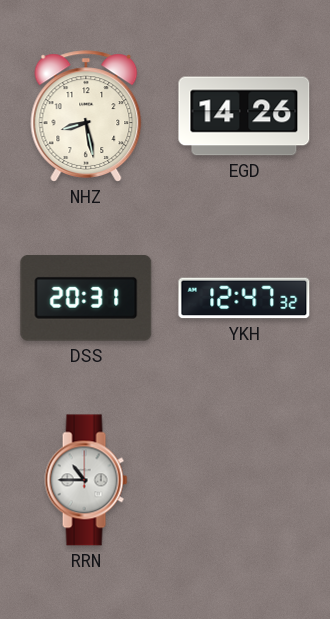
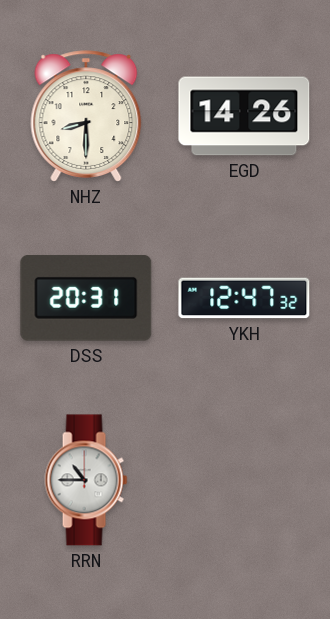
NHZ: 8:28 -> 8:30
